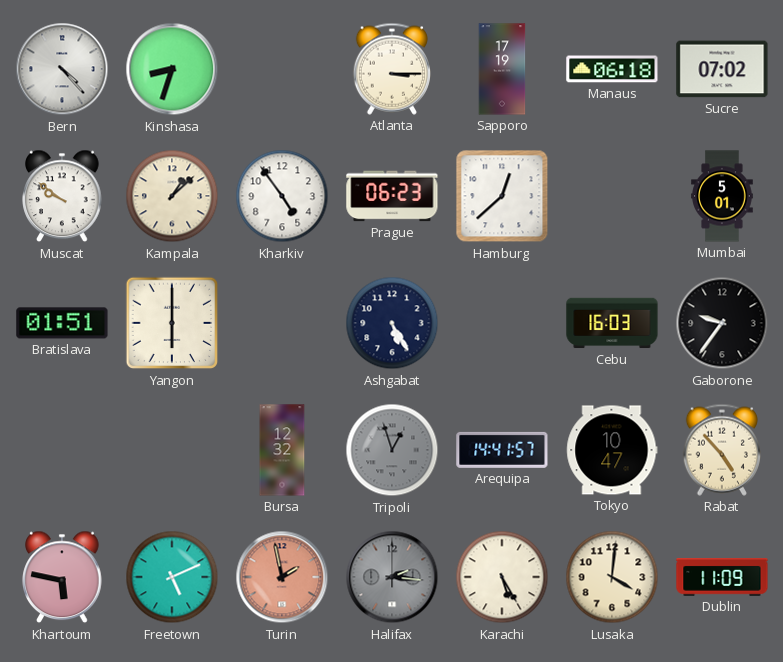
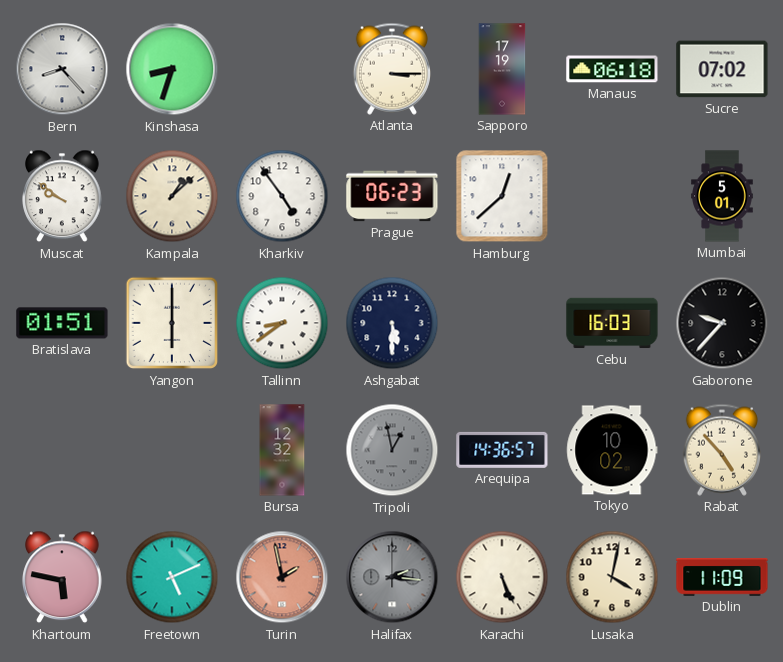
Bern: 4:23 -> 8:23
Tallinn: none -> 8:39
Ashgabat: 5:25 -> 5:30
Gaborone: 9:36 -> 9:37
Tripoli: 12:57 -> 12:58
Arequipa: 14:41 -> 14:36
Tokyo: 10:47 -> 10:02
Karachi: 5:25 -> 5:26
Lusaka: 4:01 -> 4:02
